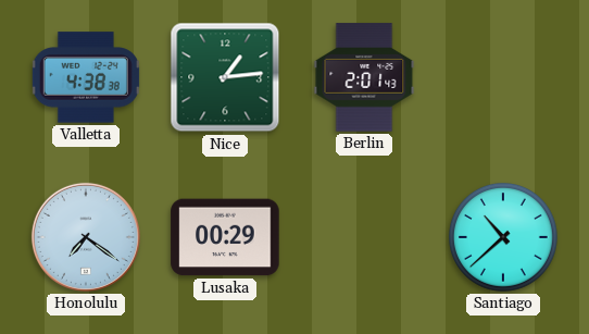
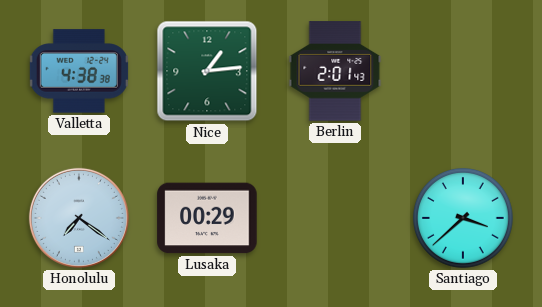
Santiago: 10:38 -> 3:38
